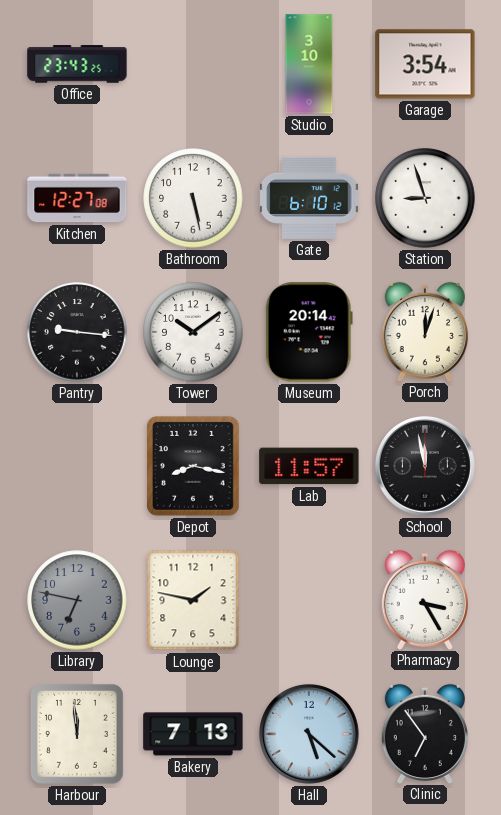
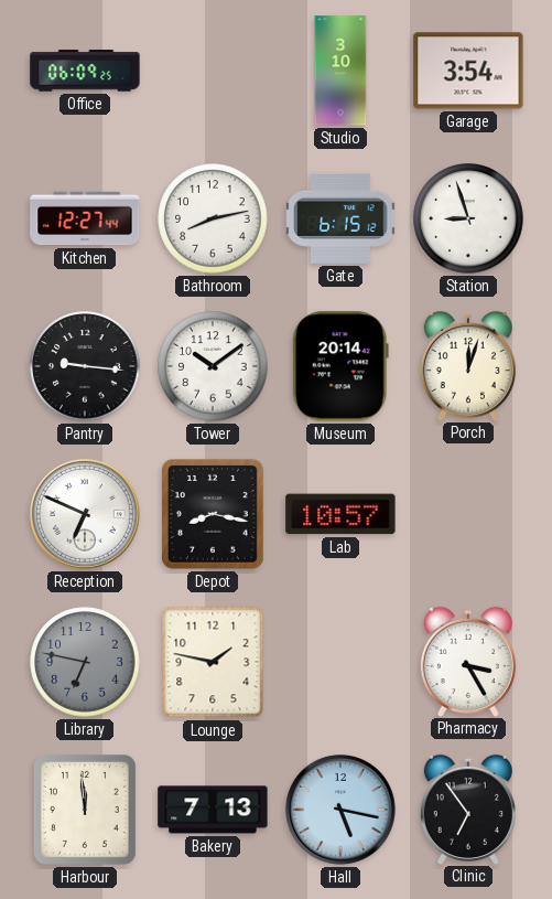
Office: 23:43 -> 06:09
Kitchen: 12:27:08 -> 12:27:44
Bathroom: 5:28 -> 8:13
Gate: 6:10 -> 6:15
Reception: none -> 6:49
Lab: 11:57 -> 10:57
School: 11:58 -> none
Hall: 5:22 -> 5:17
